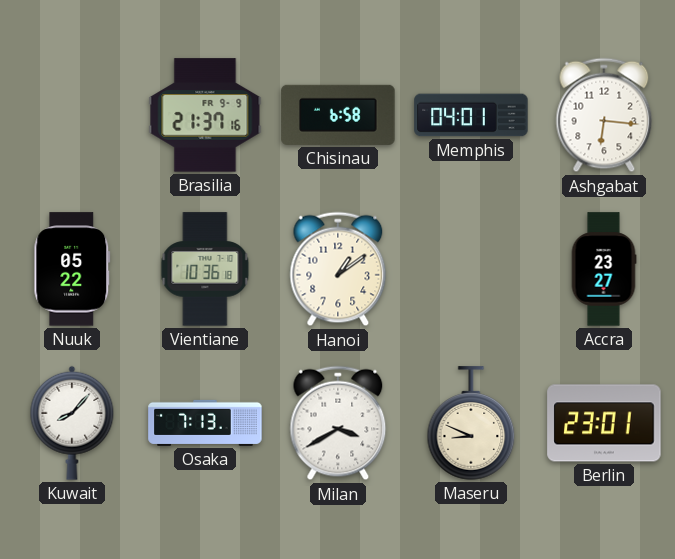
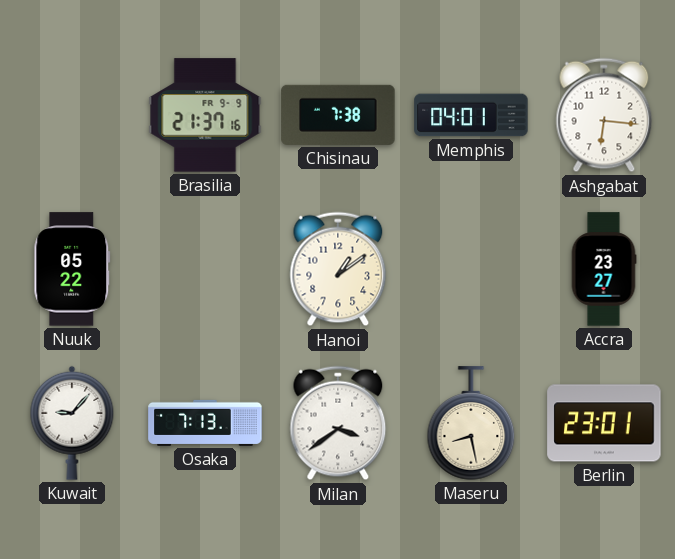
Chisinau: 6:58 -> 7:38
Vientiane: 10:36 -> none
Kuwait: 8:07 -> 9:07
Milan: 3:40 -> 3:39
Maseru: 8:49 -> 8:28
